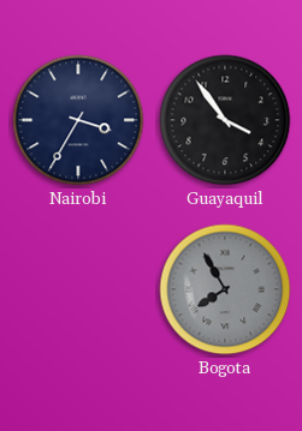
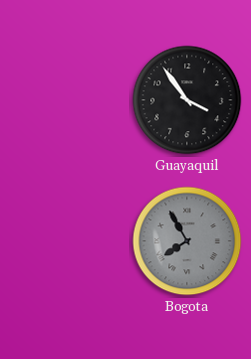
Nairobi: 3:35 -> none
